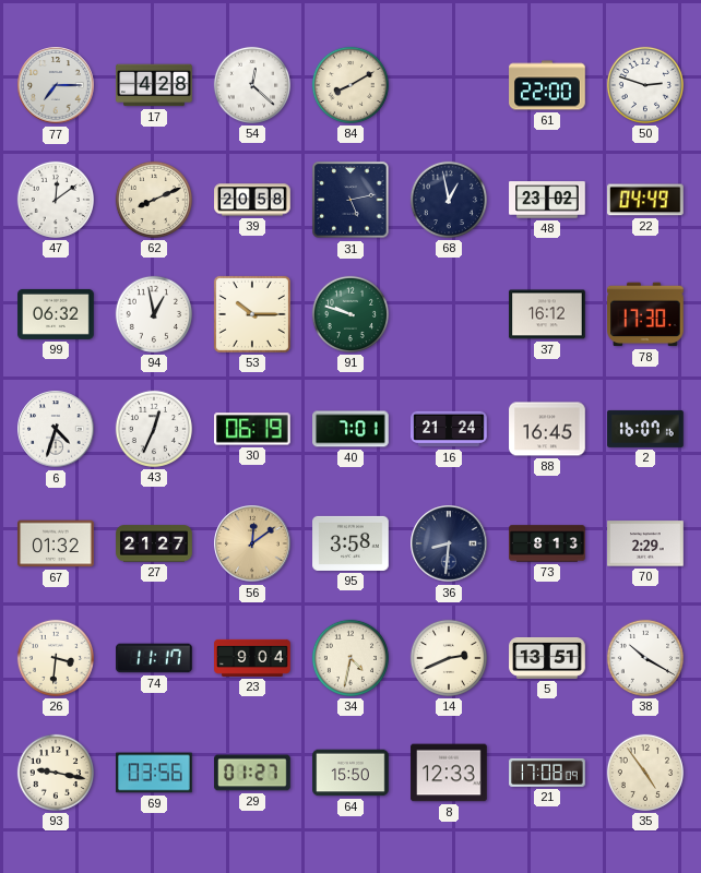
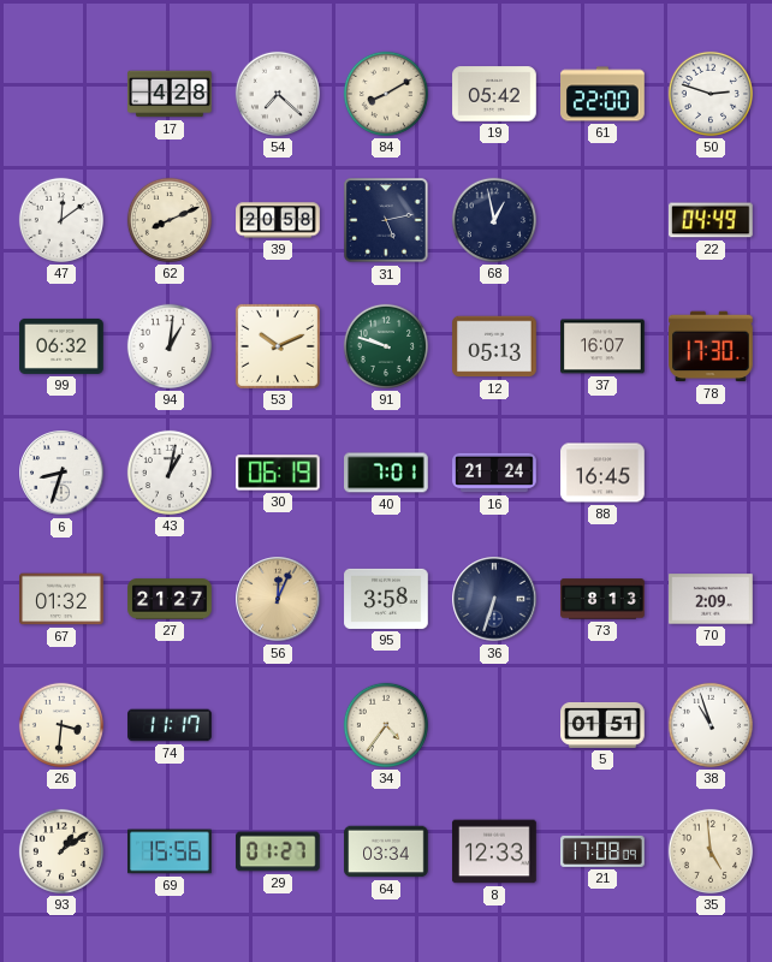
77: 7:15 -> none
54: 12:22 -> 7:22
19: none -> 05:42
48: 23:02 -> none
94: 12:58 -> 1:01
53: 10:15 -> 10:11
12: none -> 05:13
37: 16:12 -> 16:07
6: 4:33 -> 8:33
43: 12:34 -> 1:02
2: 16:07 -> none
56: 12:09 -> 12:04
36: 8:31 -> 6:33
70: 2:29 -> 2:09
23: 9:04 -> none
34: 4:32 -> 4:36
14: 2:41 -> none
5: 13:51 -> 01:51
38: 10:20 -> 10:57
93: 9:17 -> 1:09
69: 03:56 -> 15:56
64: 15:50 -> 03:34
35: 4:54 -> 4:59
